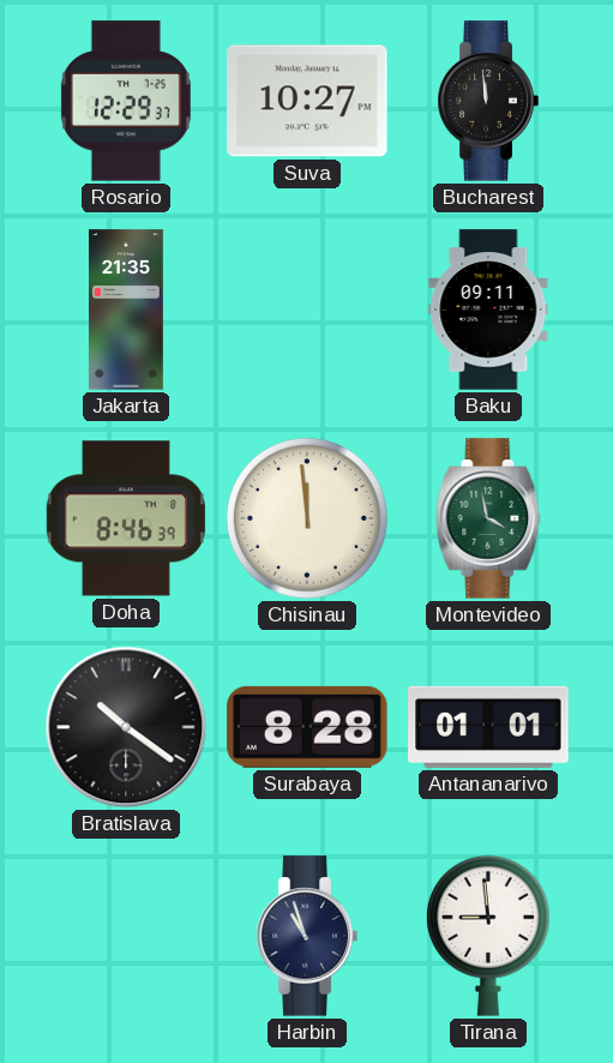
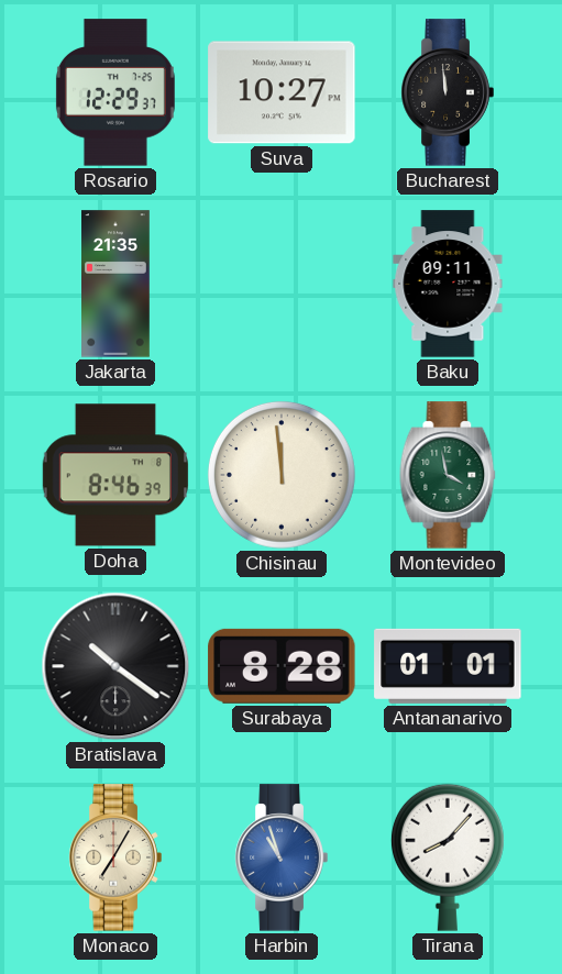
Monaco: none -> 7:05
Harbin dial: navy -> blue
Tirana: 8:59 -> 8:07
